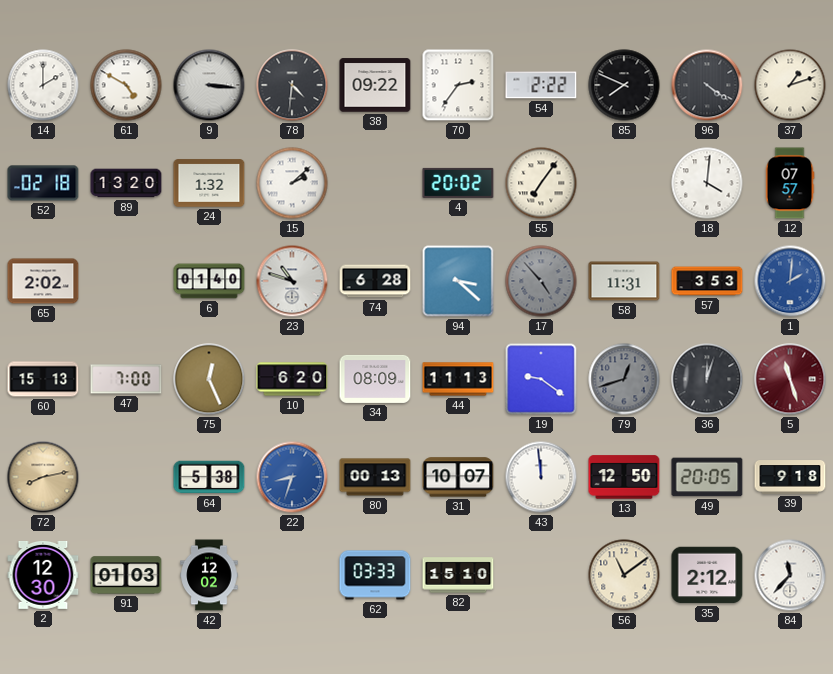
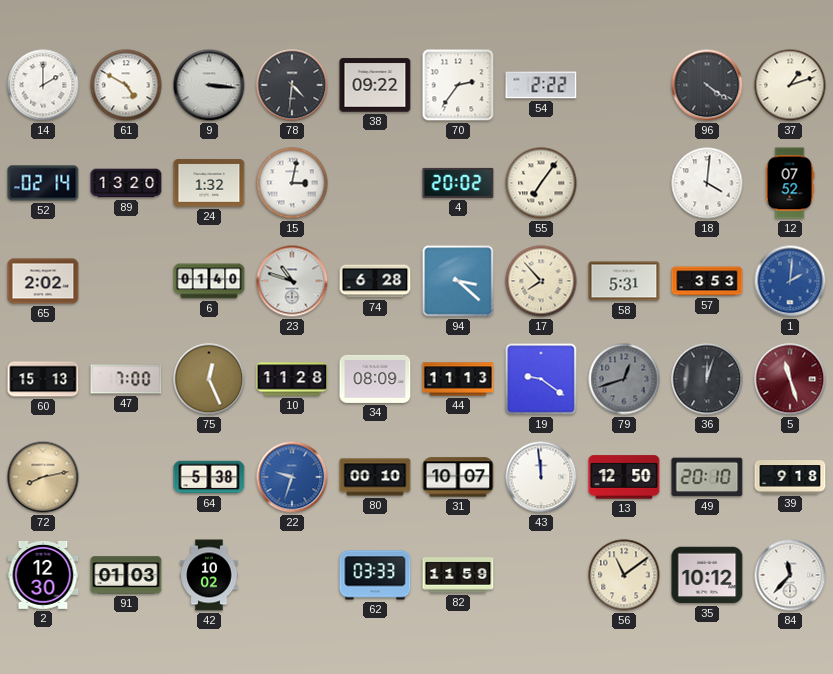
85: 7:49 -> none
52: 02:18 -> 02:14
15: 2:08 -> 3:02
12: 07:57 -> 07:52
17: 4:53 -> 7:53
17 dial: grey -> cream
58: 11:31 -> 5:31
10: 6:20 -> 11:28
22: 8:33 -> 9:33
80: 00:13 -> 00:10
49: 20:05 -> 20:10
42: 12:02 -> 10:02
82: 15:10 -> 11:59
35: 2:12 -> 10:12
